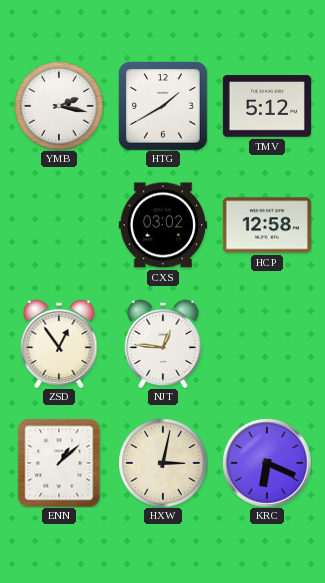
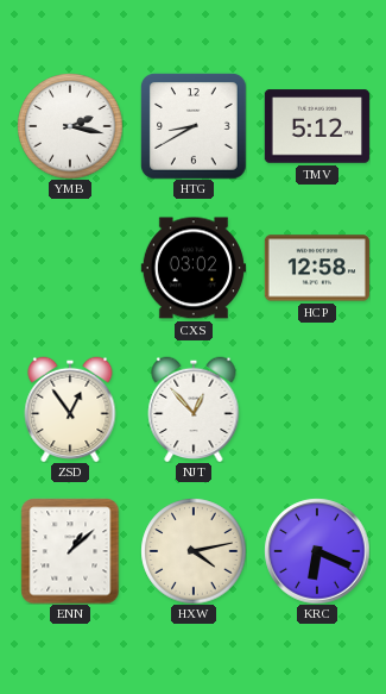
HTG: 1:40 -> 8:40
NJT: 12:46 -> 12:53
HXW: 3:02 -> 4:13
